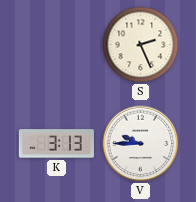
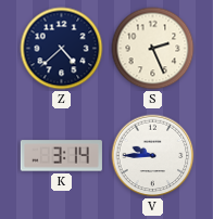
Z: none -> 4:38
K: 3:13 -> 3:14
